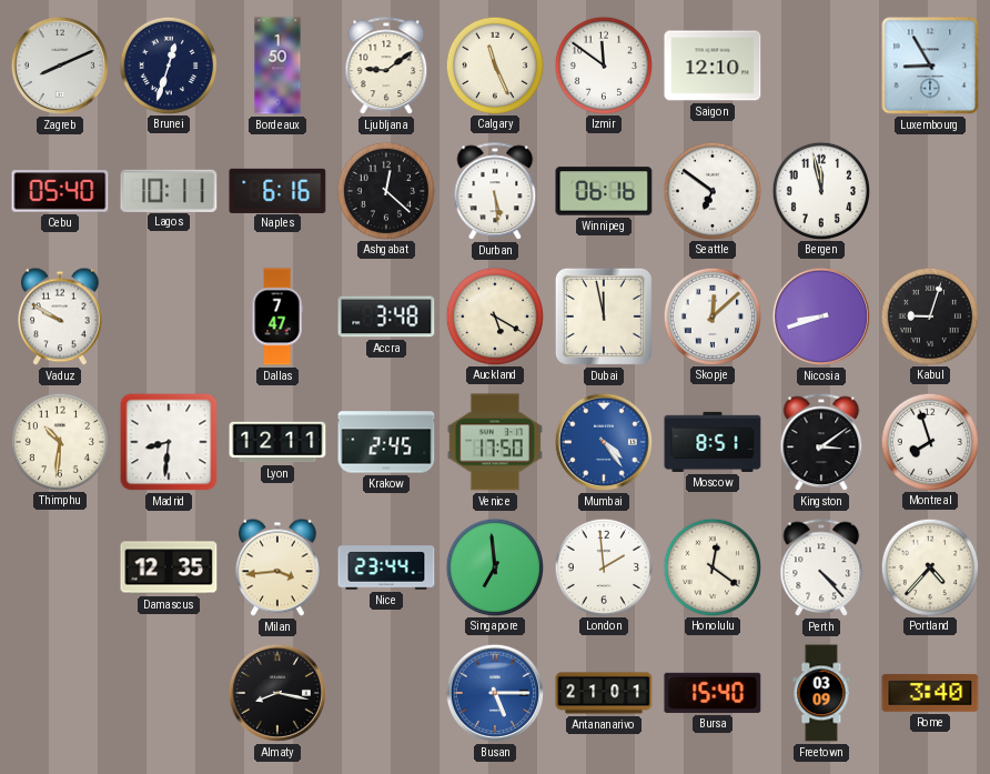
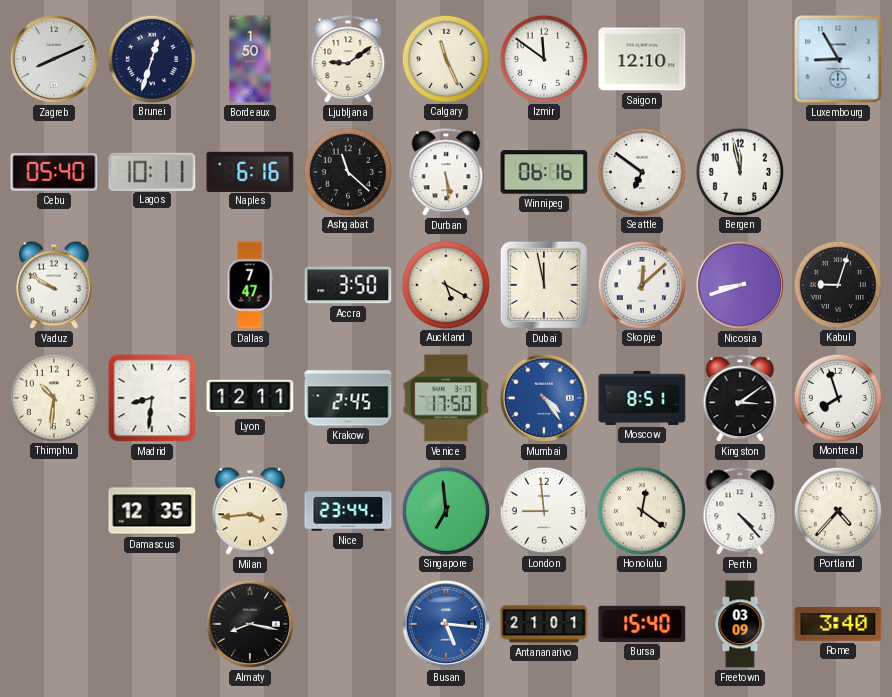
Ashgabat: 12:22 -> 11:22
Accra: 3:48 -> 3:50
London: 1:59 -> 8:59
Busan: 5:15 -> 5:16
